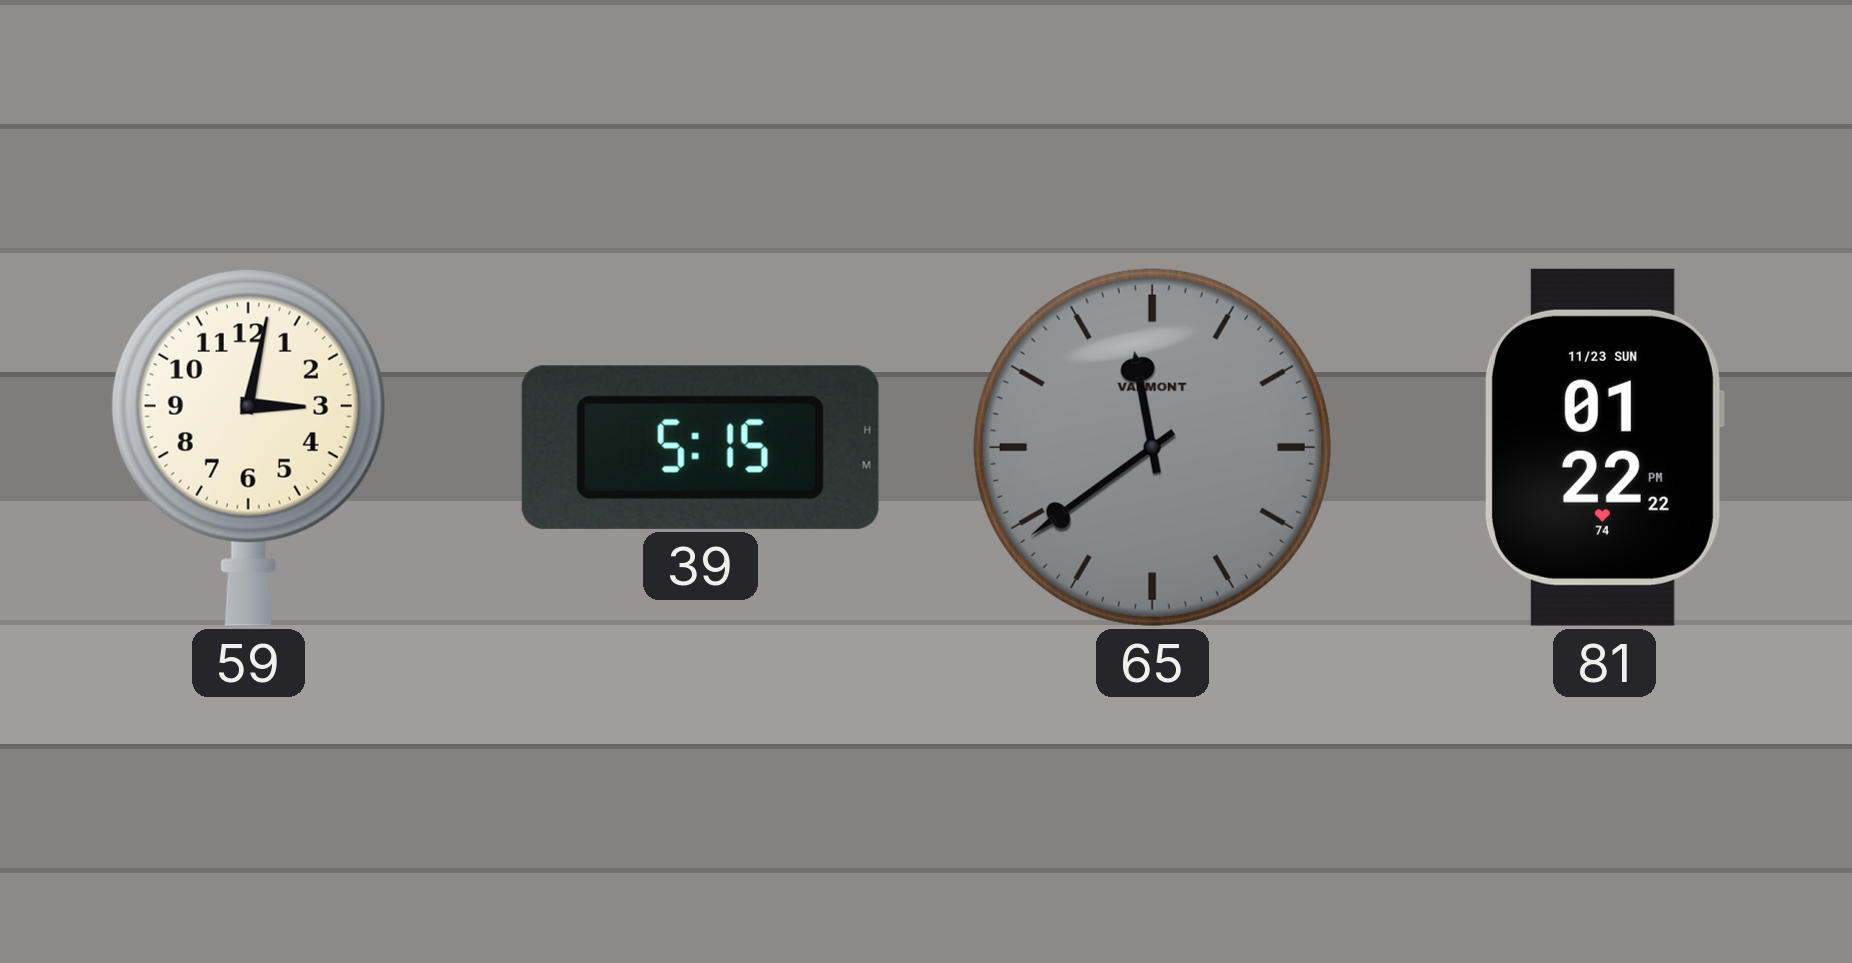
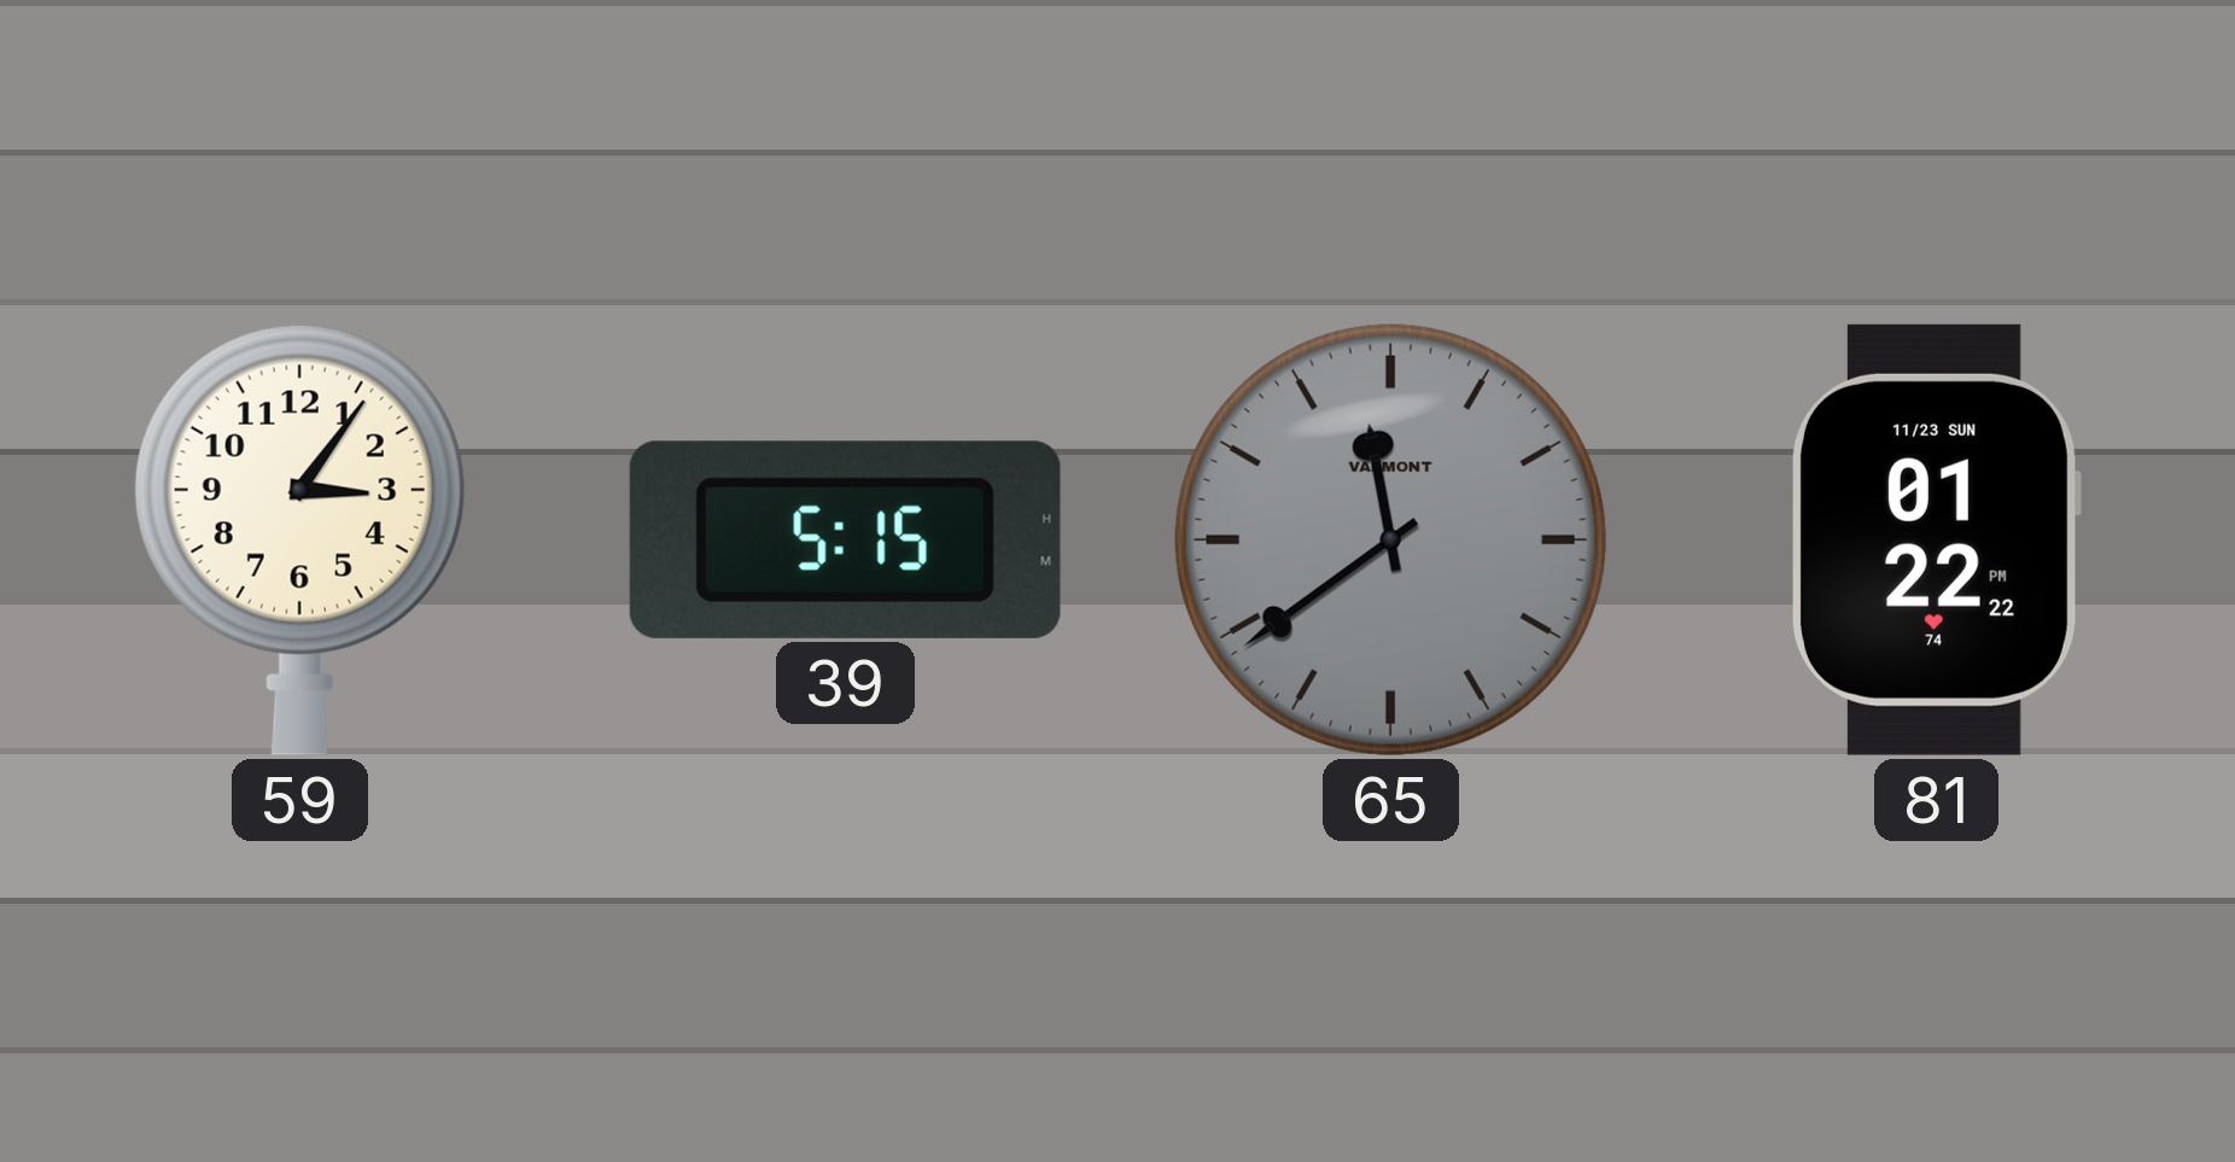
59: 3:02 -> 3:06
